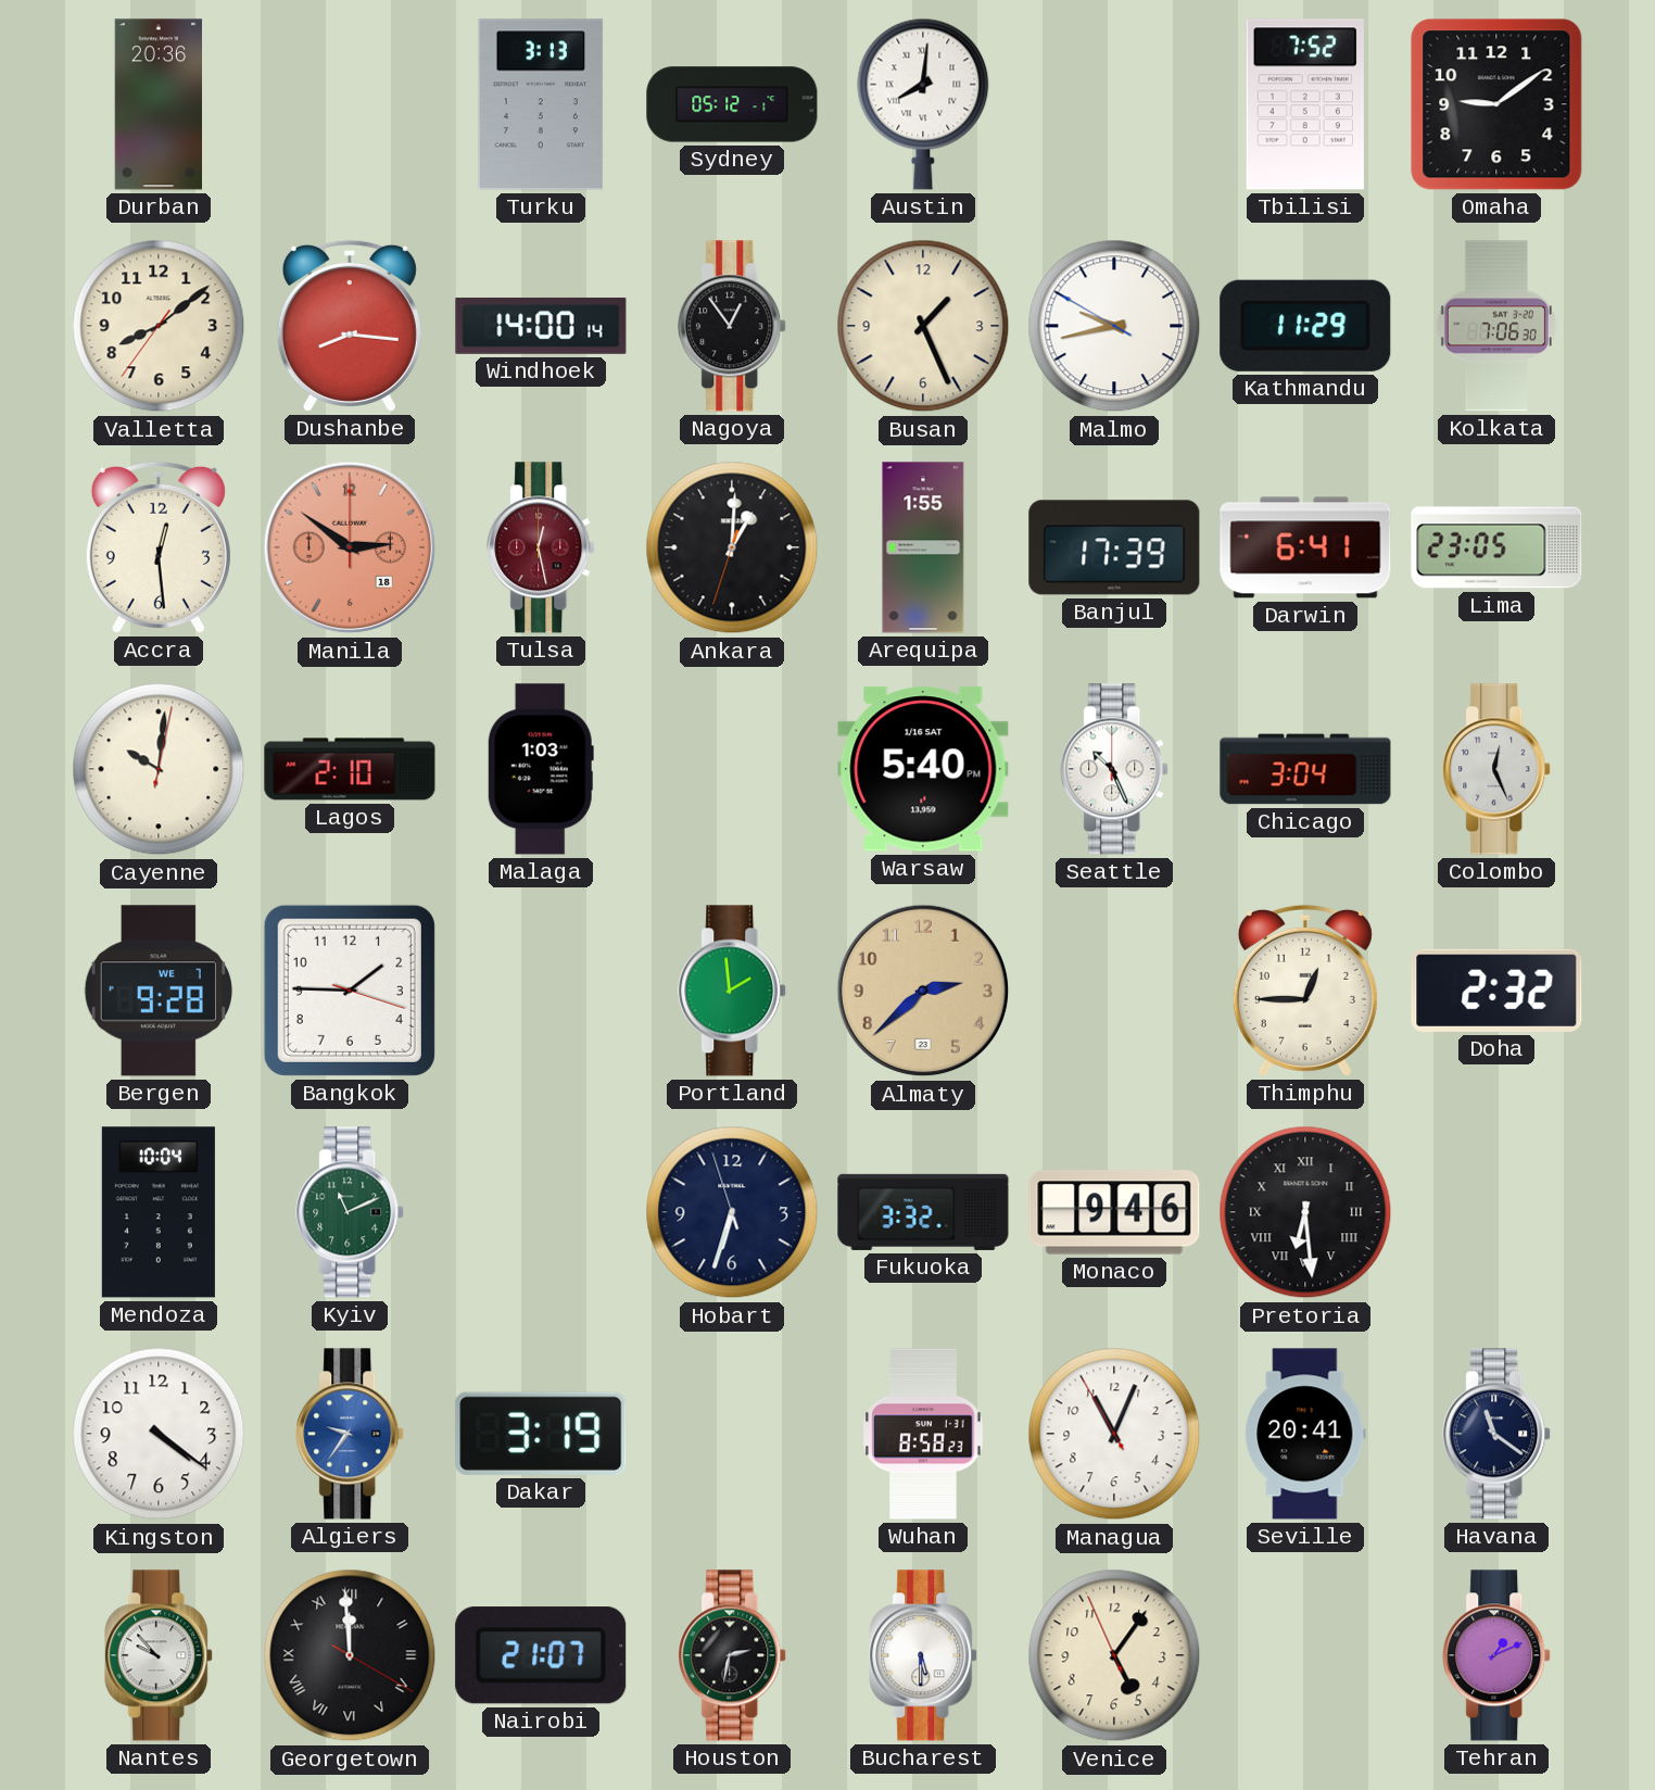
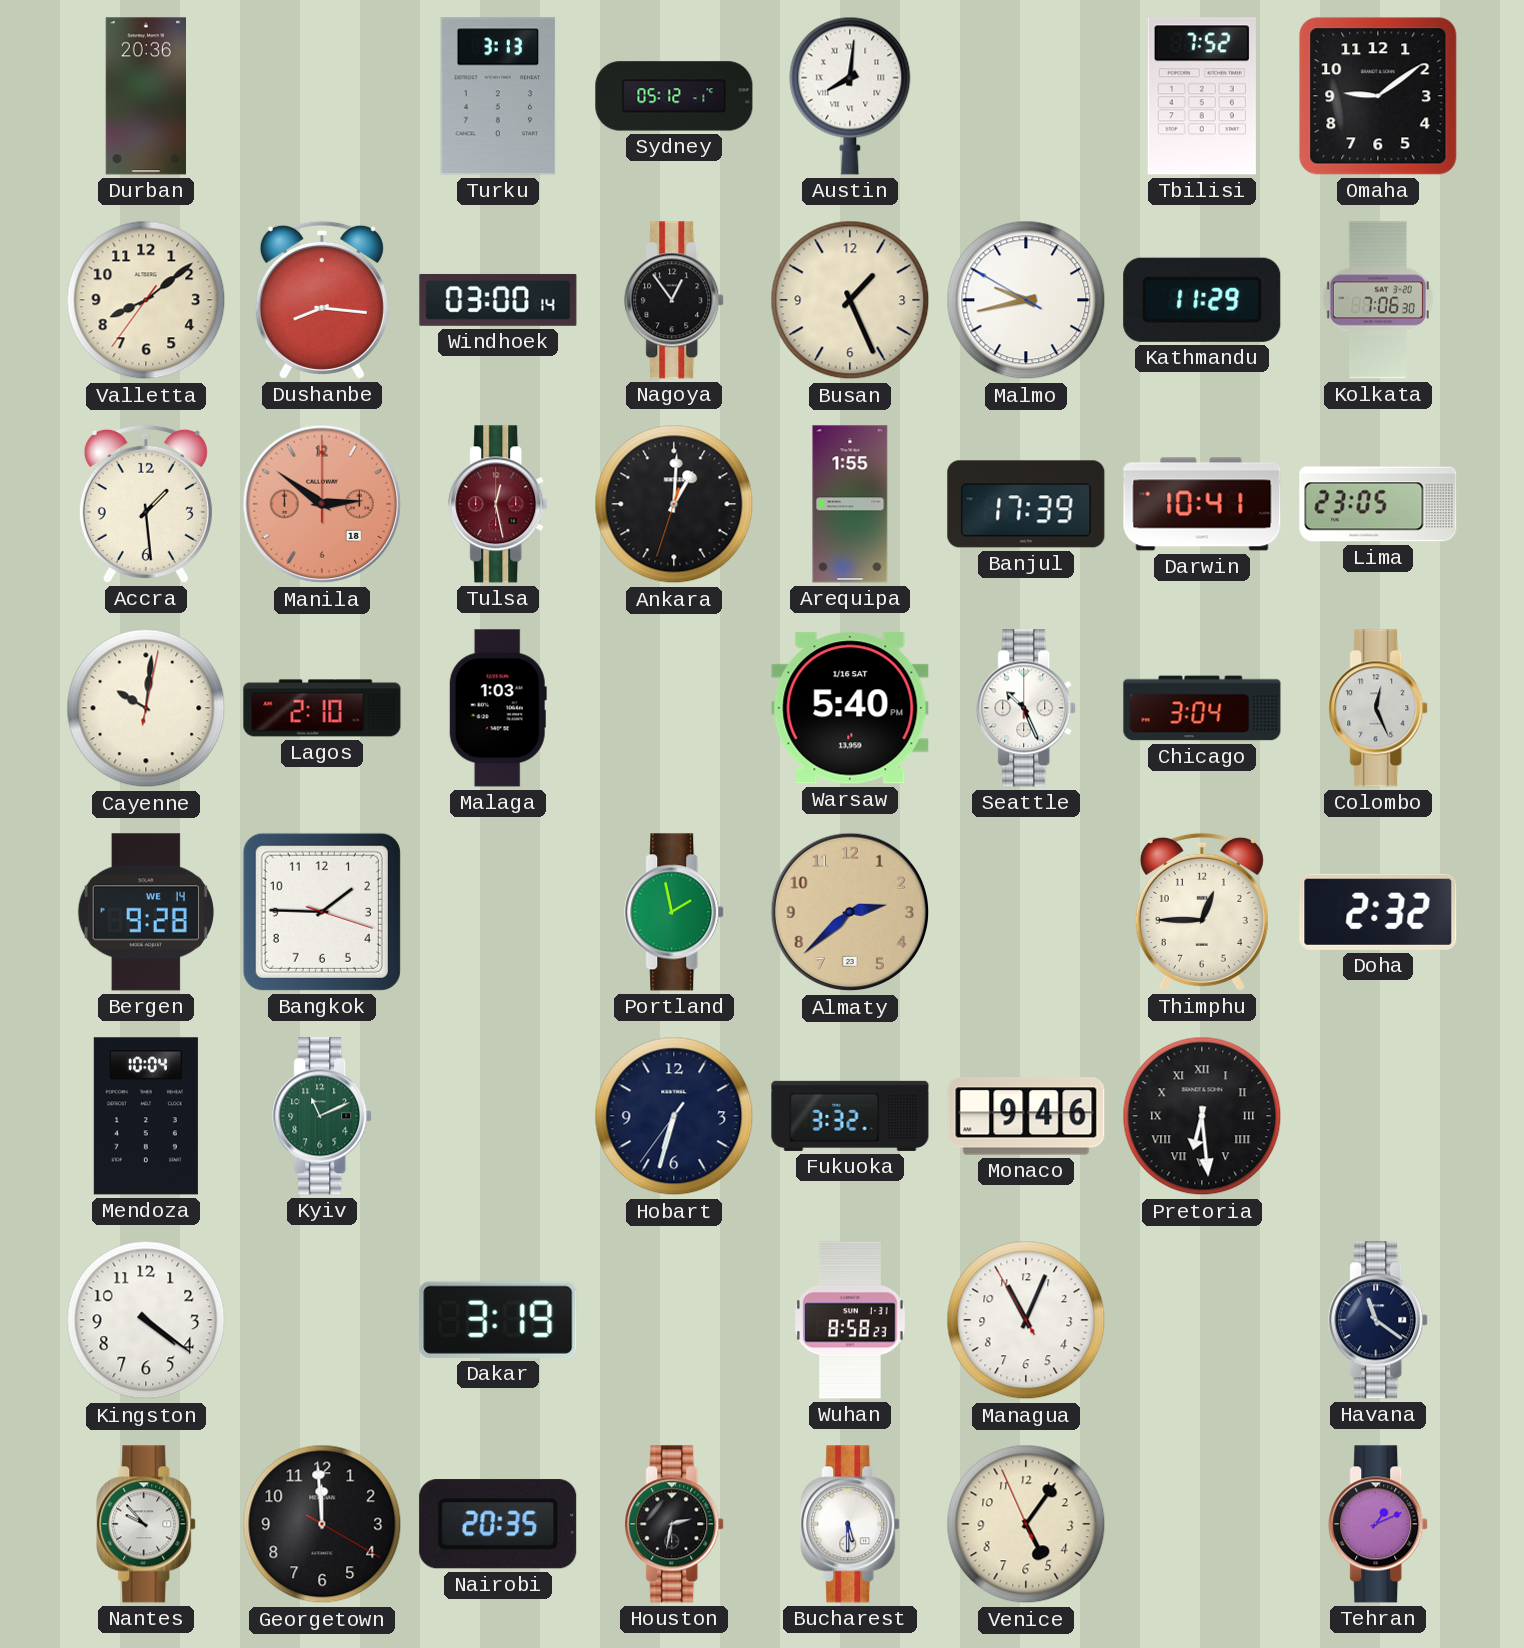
Windhoek: 14:00 -> 03:00
Accra: 12:29 -> 1:29
Darwin: 6:41 -> 10:41
Bergen date: WE 7 -> WE 14
Portland: 1:59 -> 1:58
Hobart: 6:32:57 -> 6:32:36
Algiers: 9:36 -> none
Seville: 20:41 -> none
Georgetown numerals: Roman -> Arabic
Nairobi: 21:07 -> 20:35
